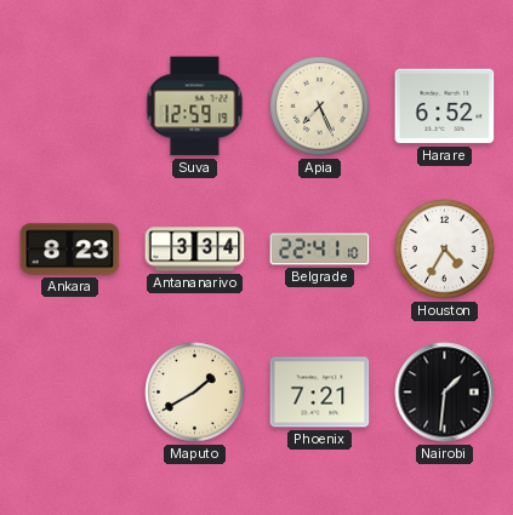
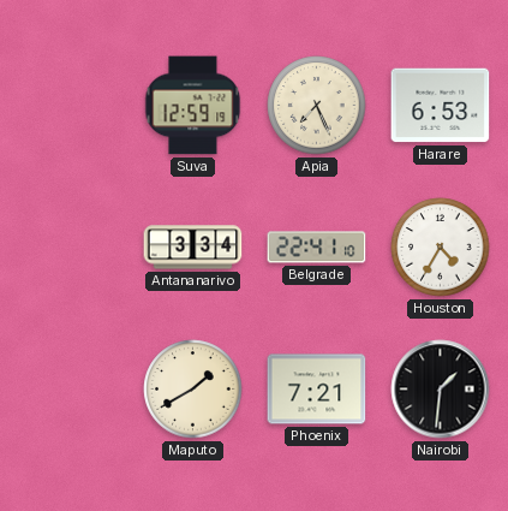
Harare: 6:52 -> 6:53
Ankara: 8:23 -> none
